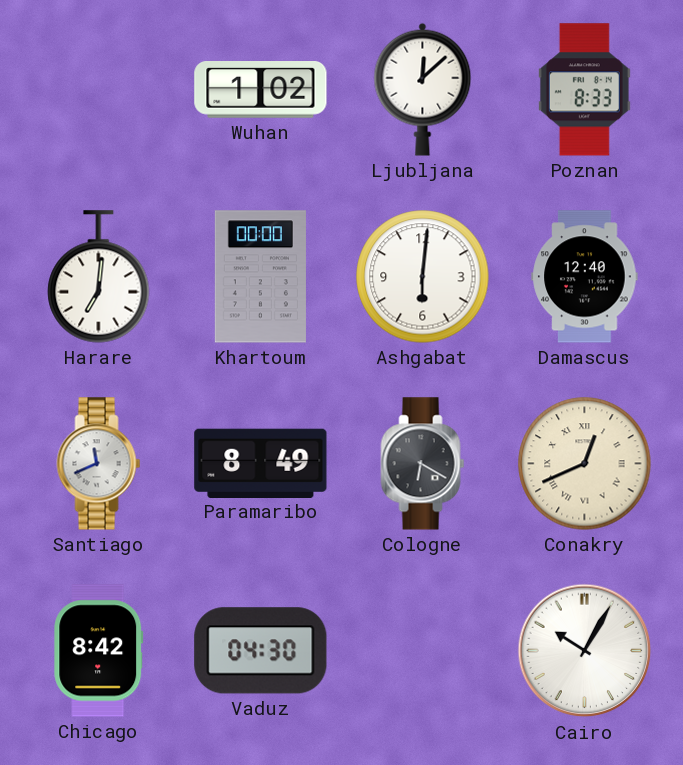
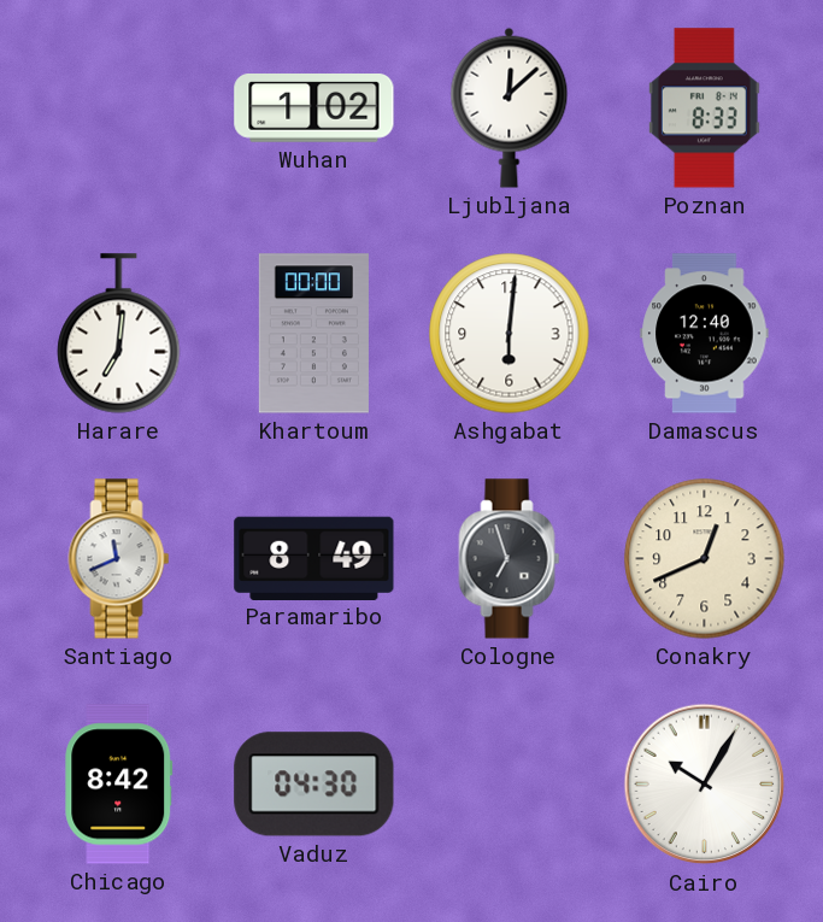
Cologne: 6:20 -> 6:57
Conakry numerals: Roman -> Arabic
